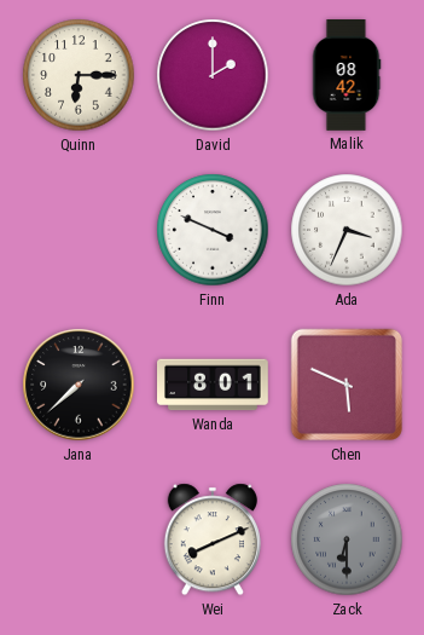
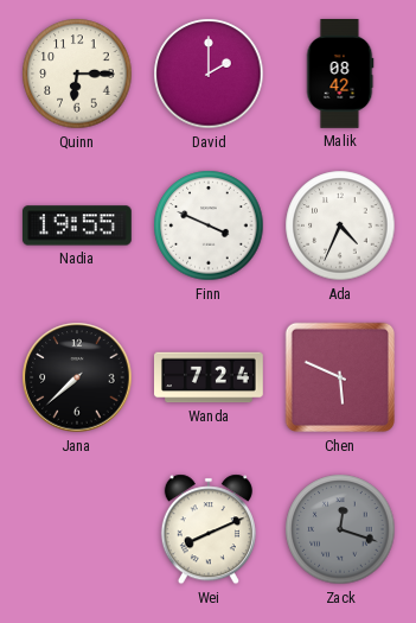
Nadia: none -> 19:55
Ada: 3:34 -> 4:34
Wanda: 8:01 -> 7:24
Zack: 6:30 -> 12:18
